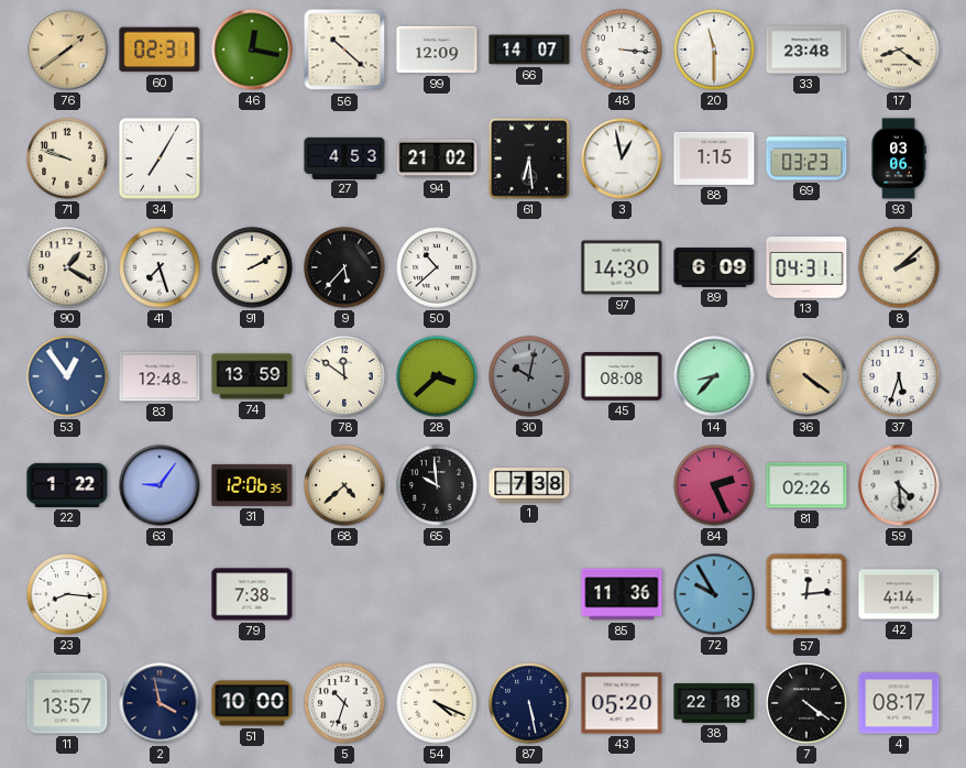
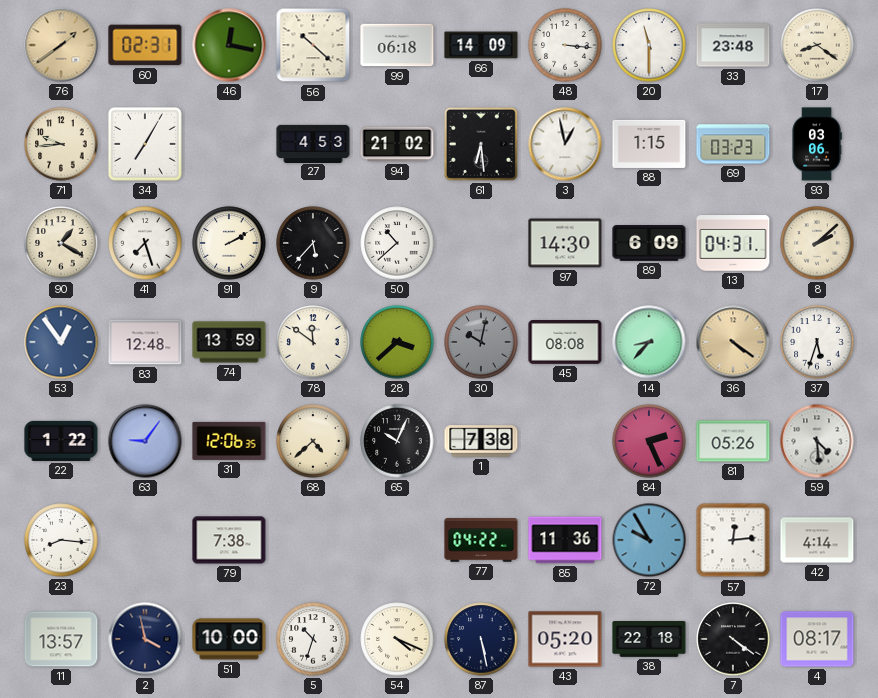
99: 12:09 -> 06:18
66: 14:07 -> 14:09
71: 9:48 -> 9:44
65: 9:59 -> 10:04
81: 02:26 -> 05:26
77: none -> 04:22
